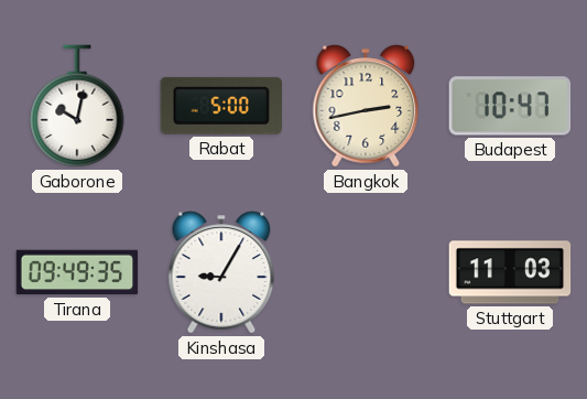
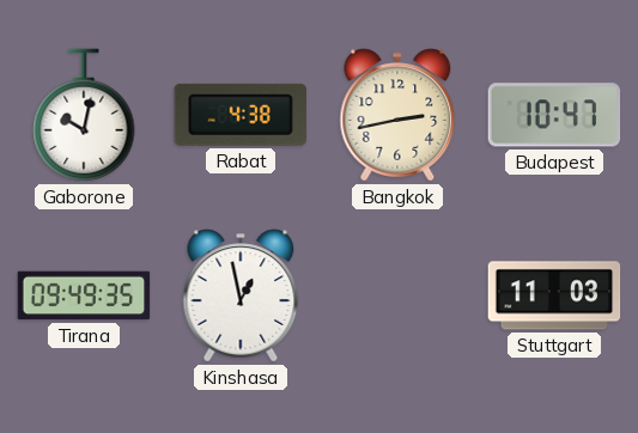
Rabat: 5:00 -> 4:38
Kinshasa: 9:05 -> 12:58
